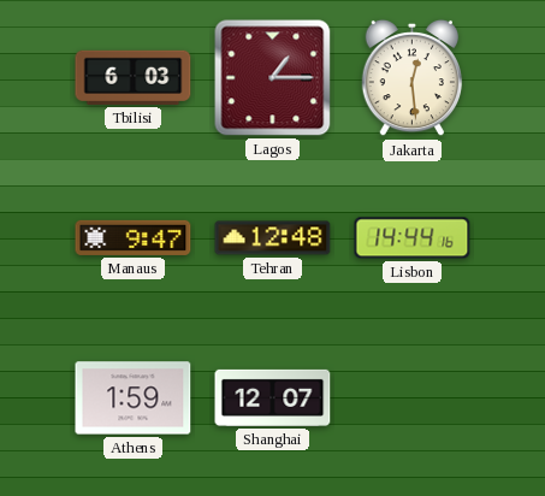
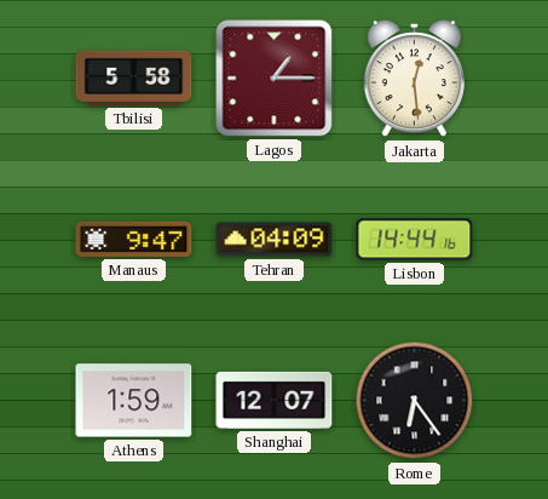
Tbilisi: 6:03 -> 5:58
Tehran: 12:48 -> 04:09
Rome: none -> 6:24
